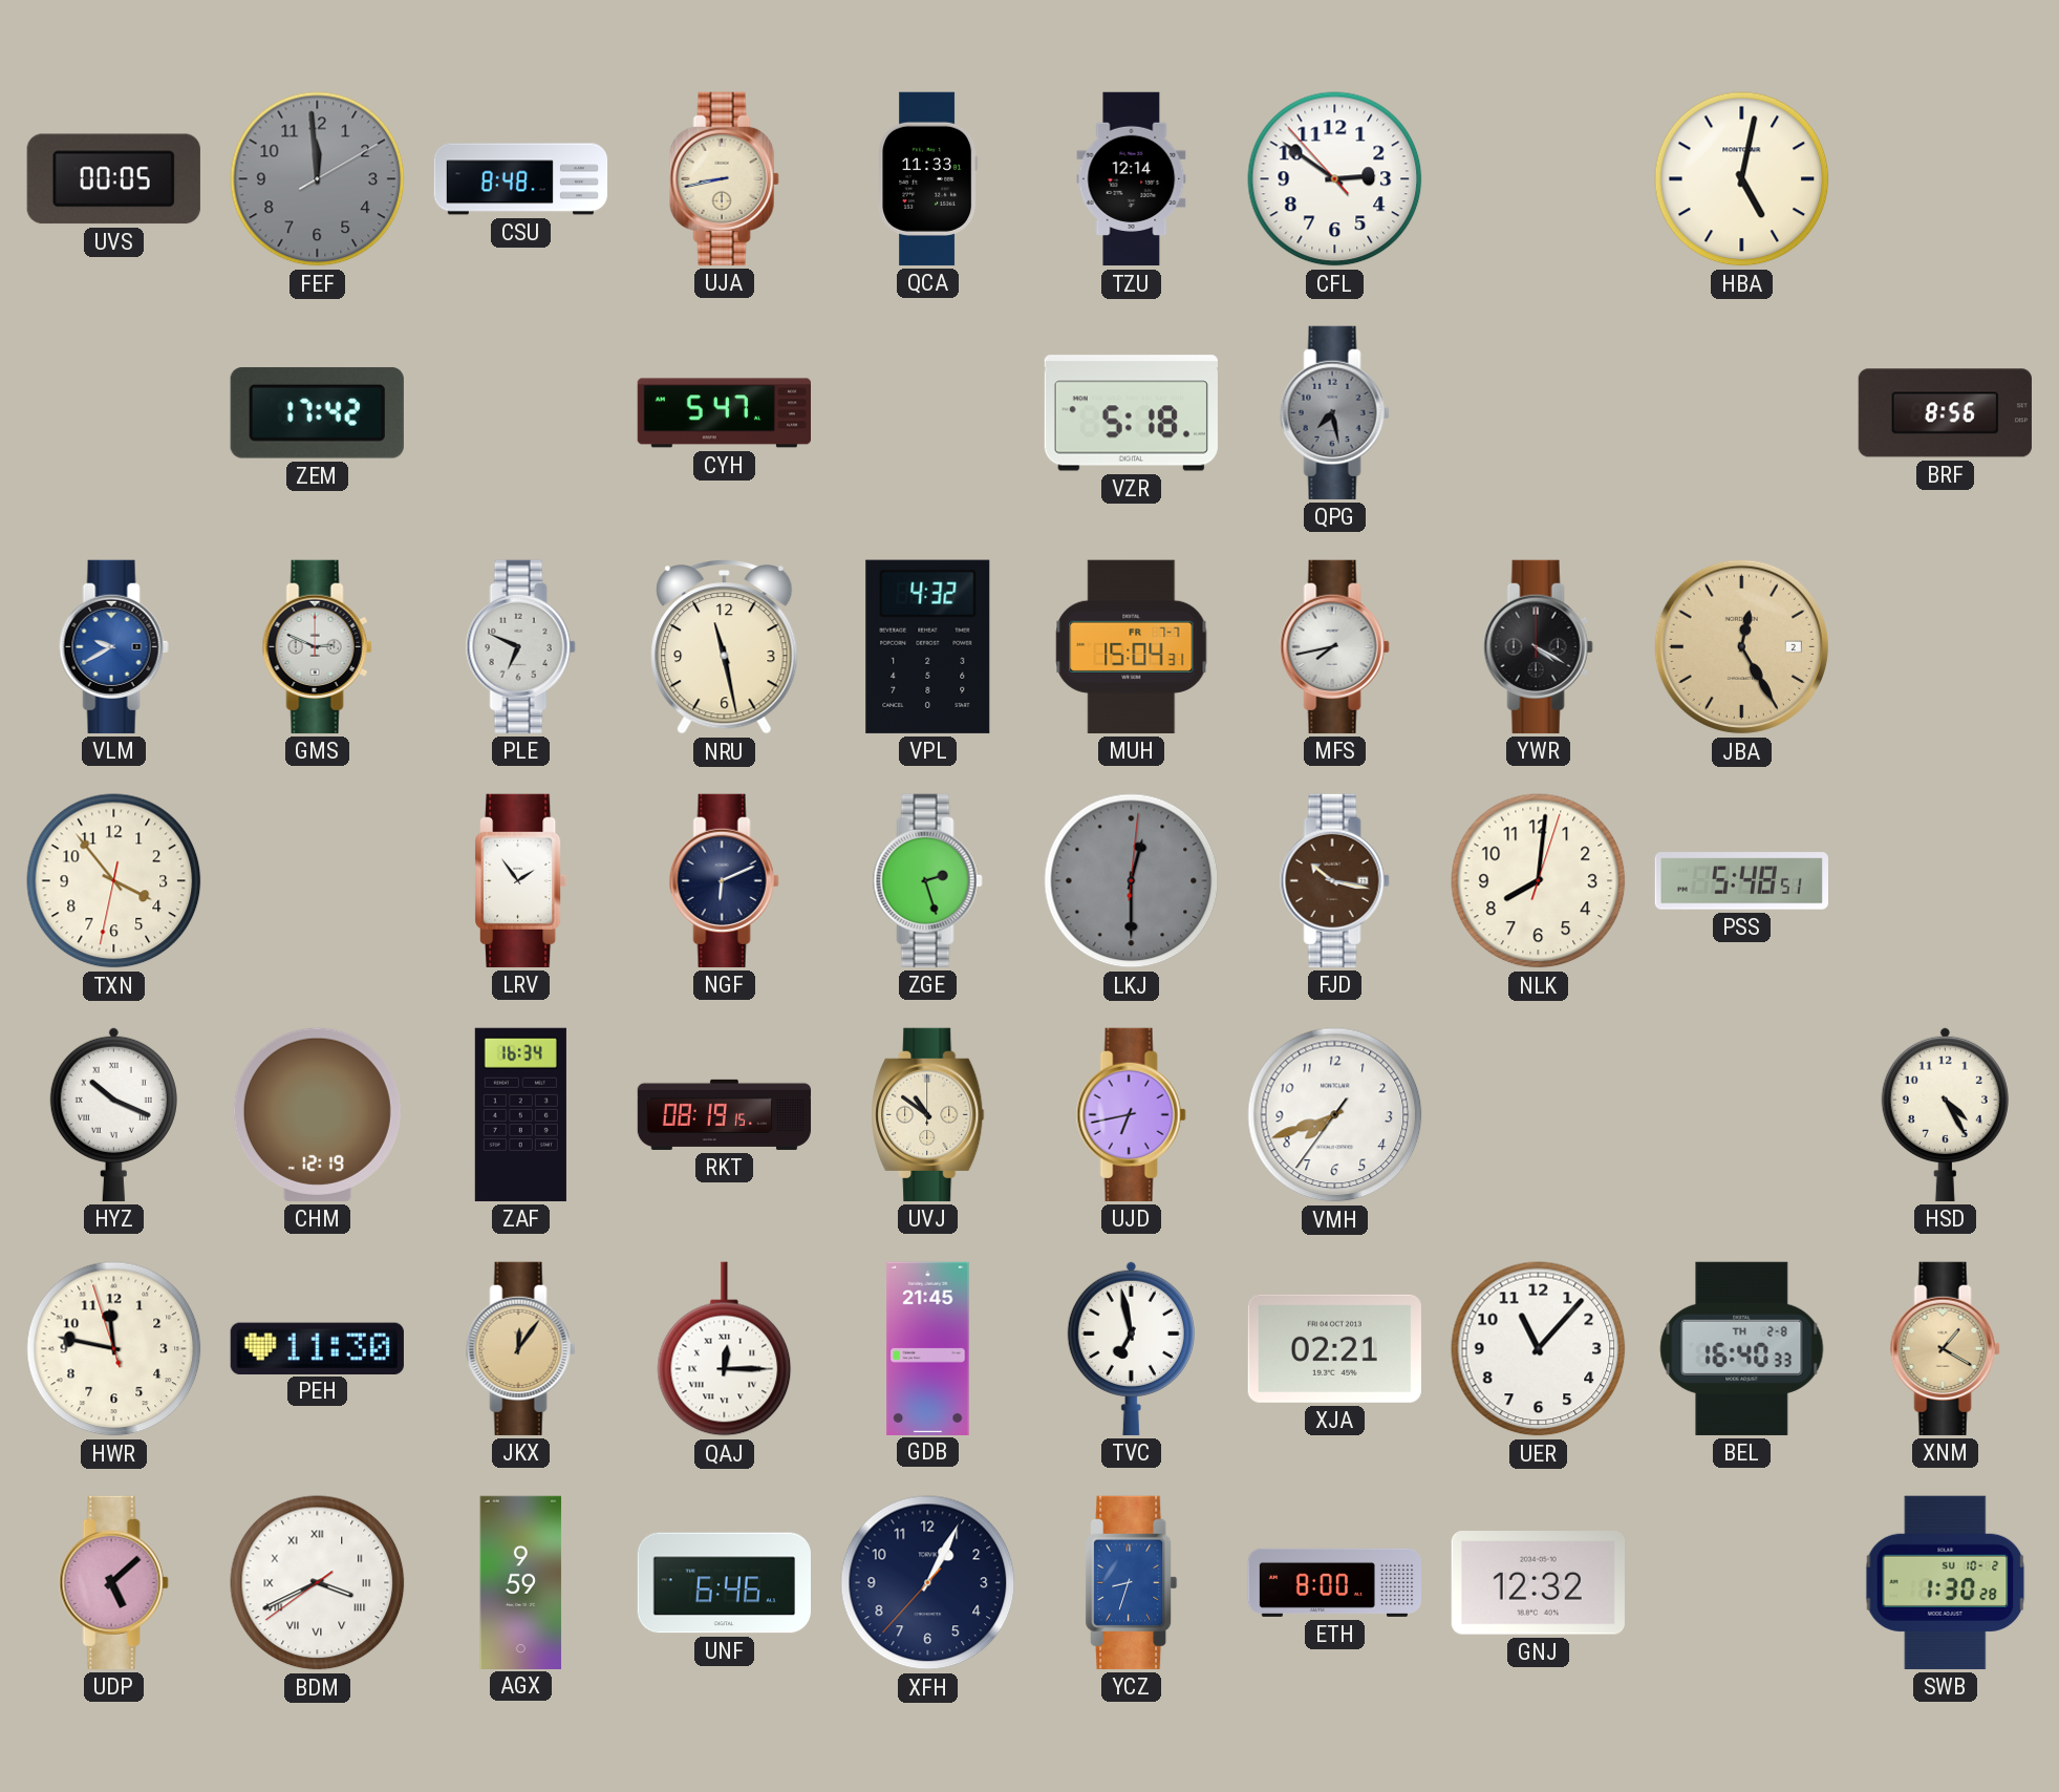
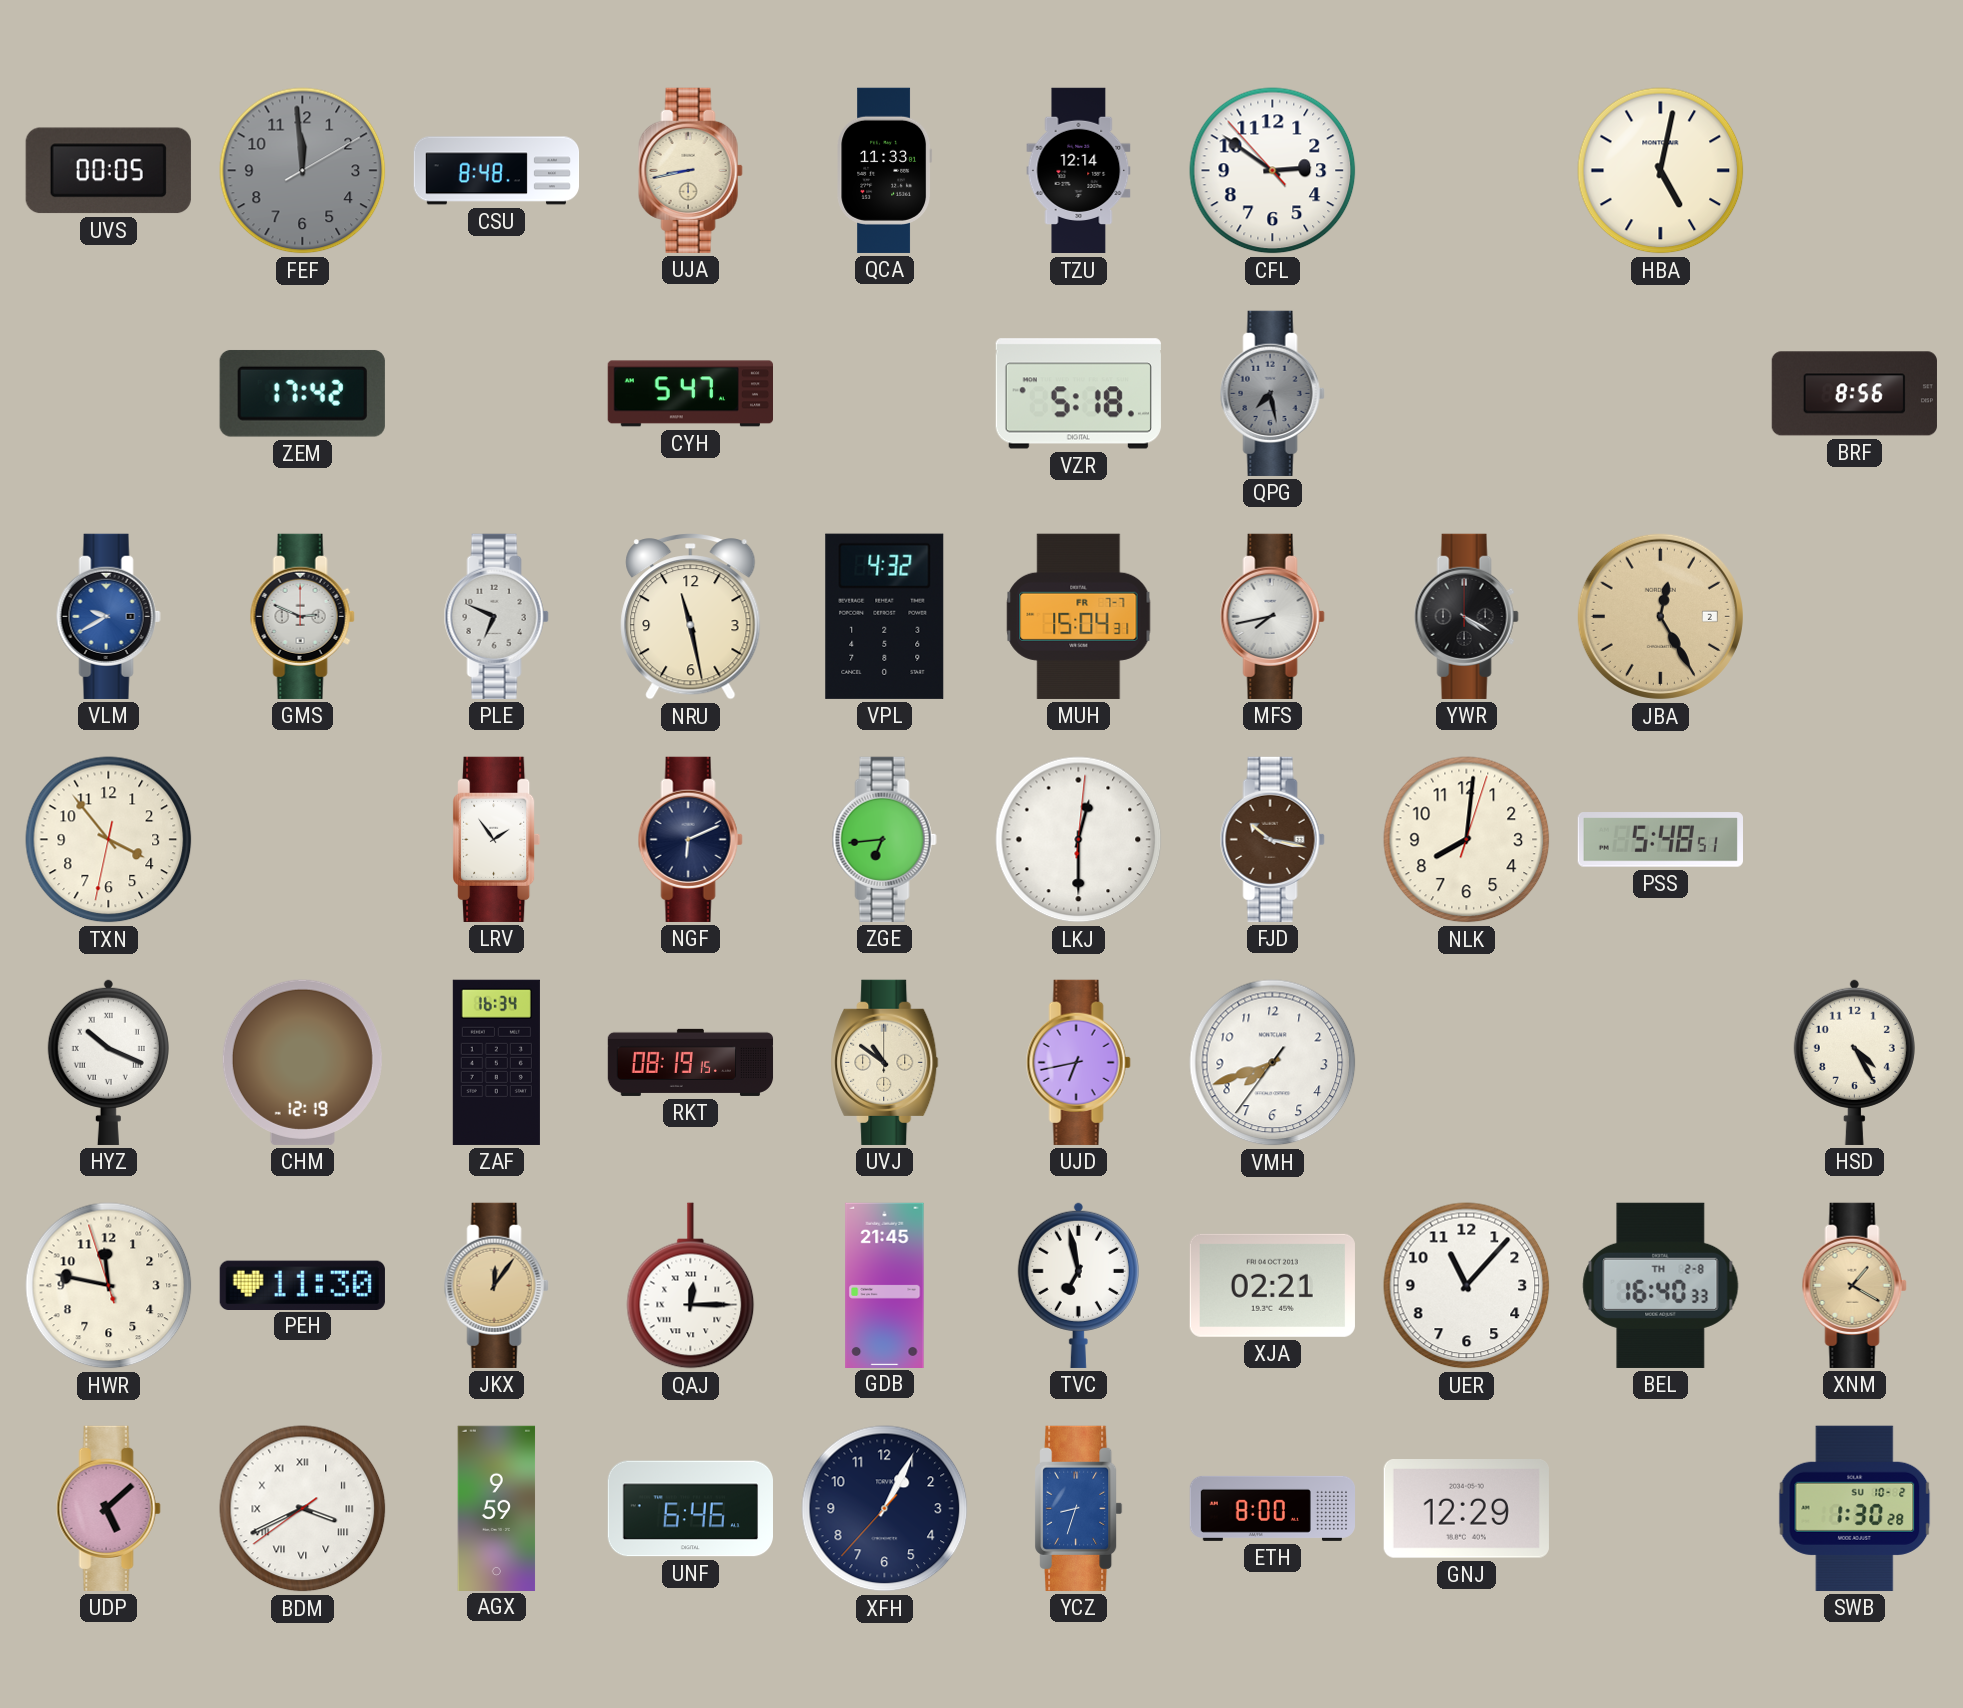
ZGE: 2:27 -> 6:44
LKJ dial: grey -> white
GNJ: 12:32 -> 12:29
